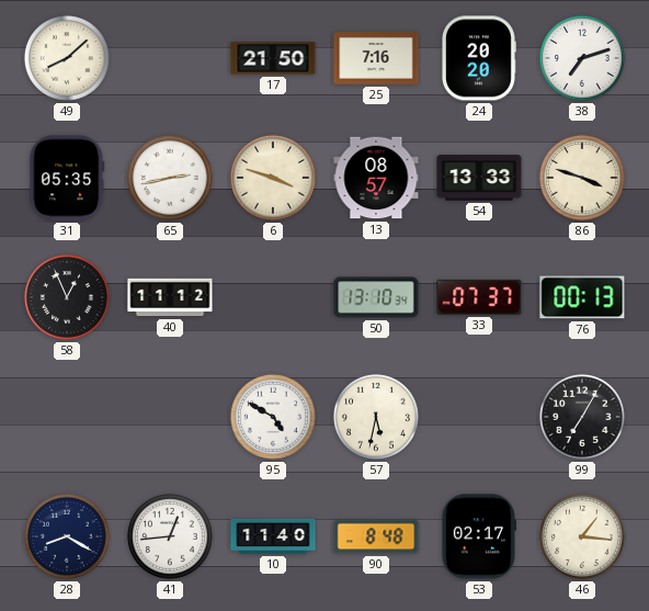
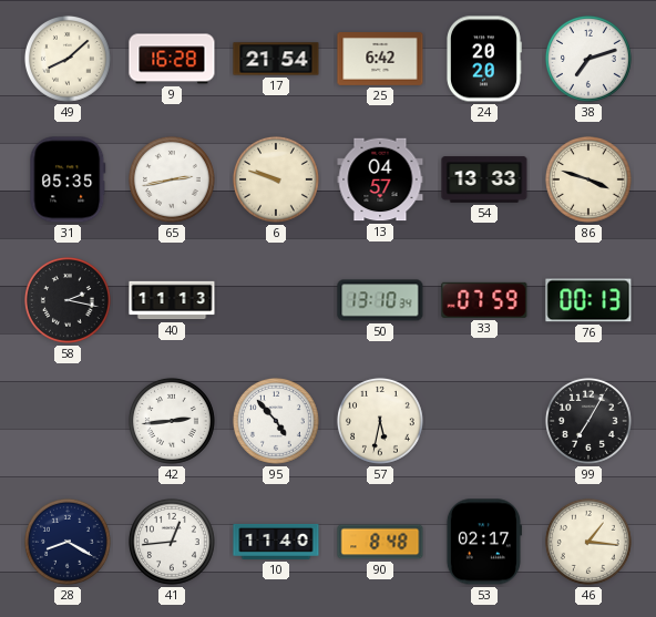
9: none -> 16:28
17: 21:50 -> 21:54
25: 7:16 -> 6:42
6: 3:48 -> 9:48
13: 08:57 -> 04:57
58: 12:56 -> 2:17
40: 11:12 -> 11:13
33: 07:37 -> 07:59
42: none -> 2:44
95: 4:50 -> 4:53
